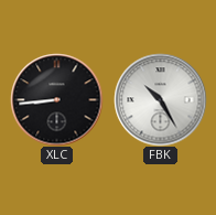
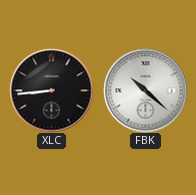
FBK: 10:25 -> 10:22
